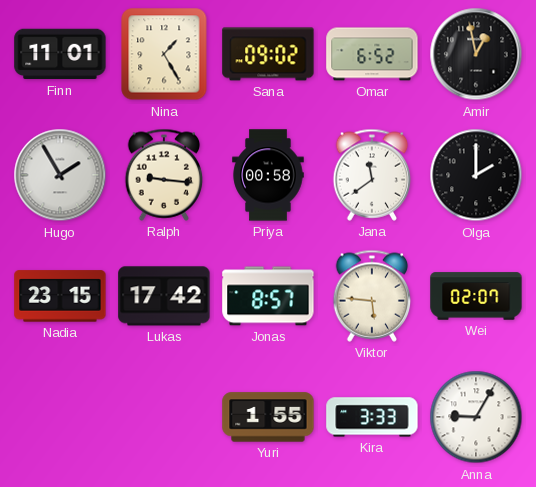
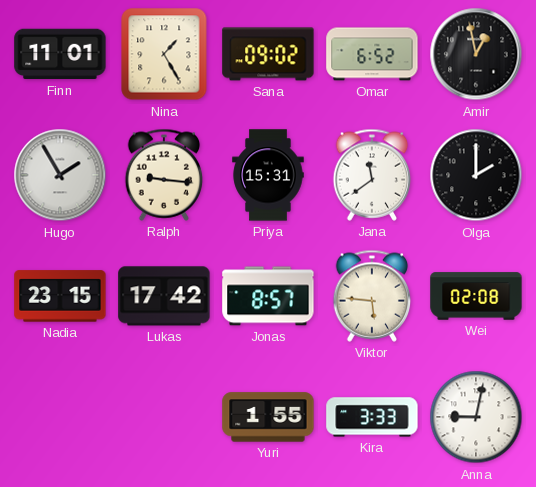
Priya: 00:58 -> 15:31
Wei: 02:07 -> 02:08
Anna: 9:05 -> 9:02
